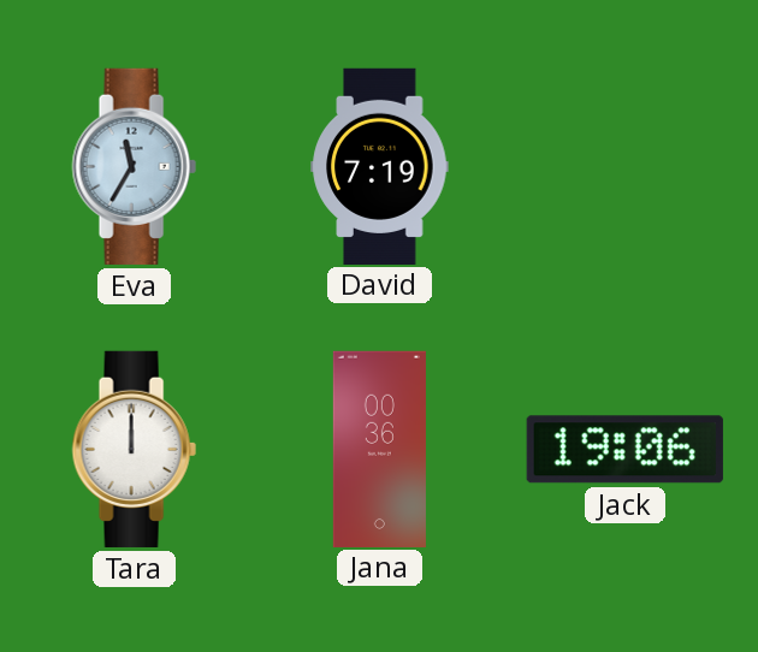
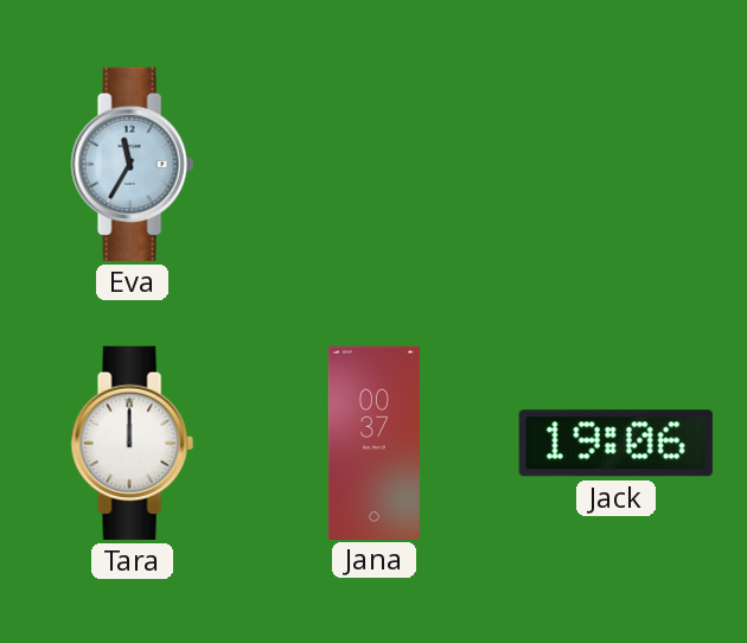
David: 7:19 -> none
Jana: 00:36 -> 00:37
